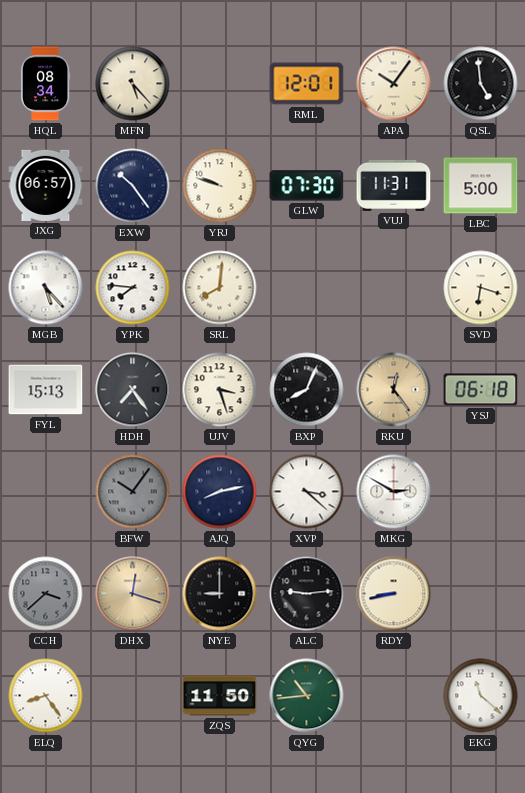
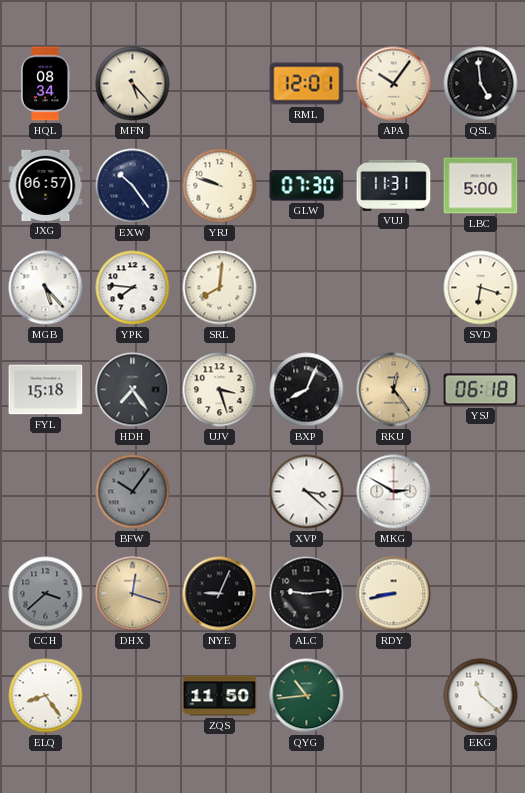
FYL: 15:13 -> 15:18
AJQ: 8:13 -> none
NYE: 9:00 -> 9:04
